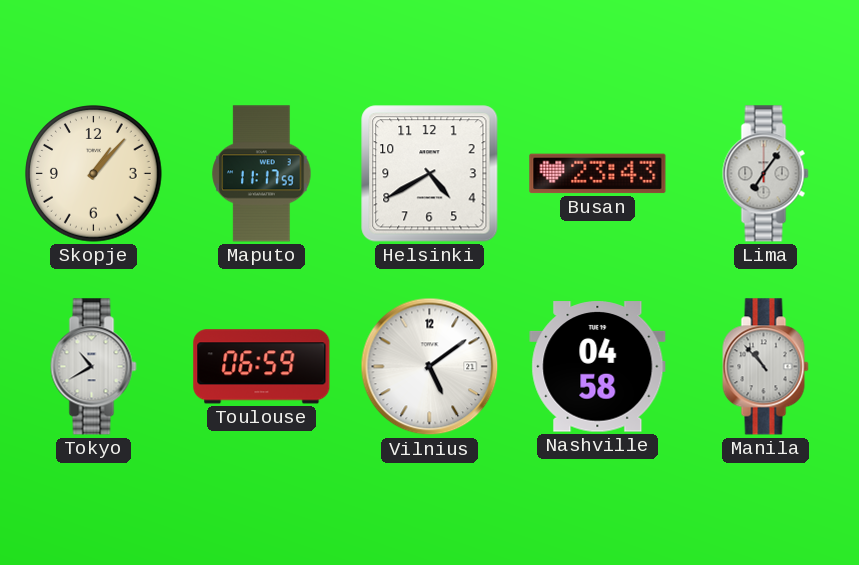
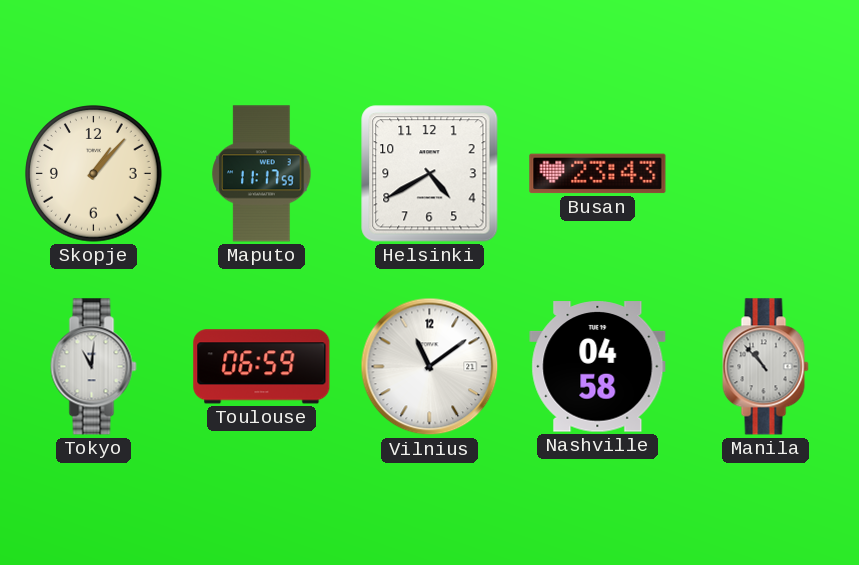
Lima: 7:06 -> none
Tokyo: 10:40 -> 11:01
Vilnius: 5:09 -> 11:09
